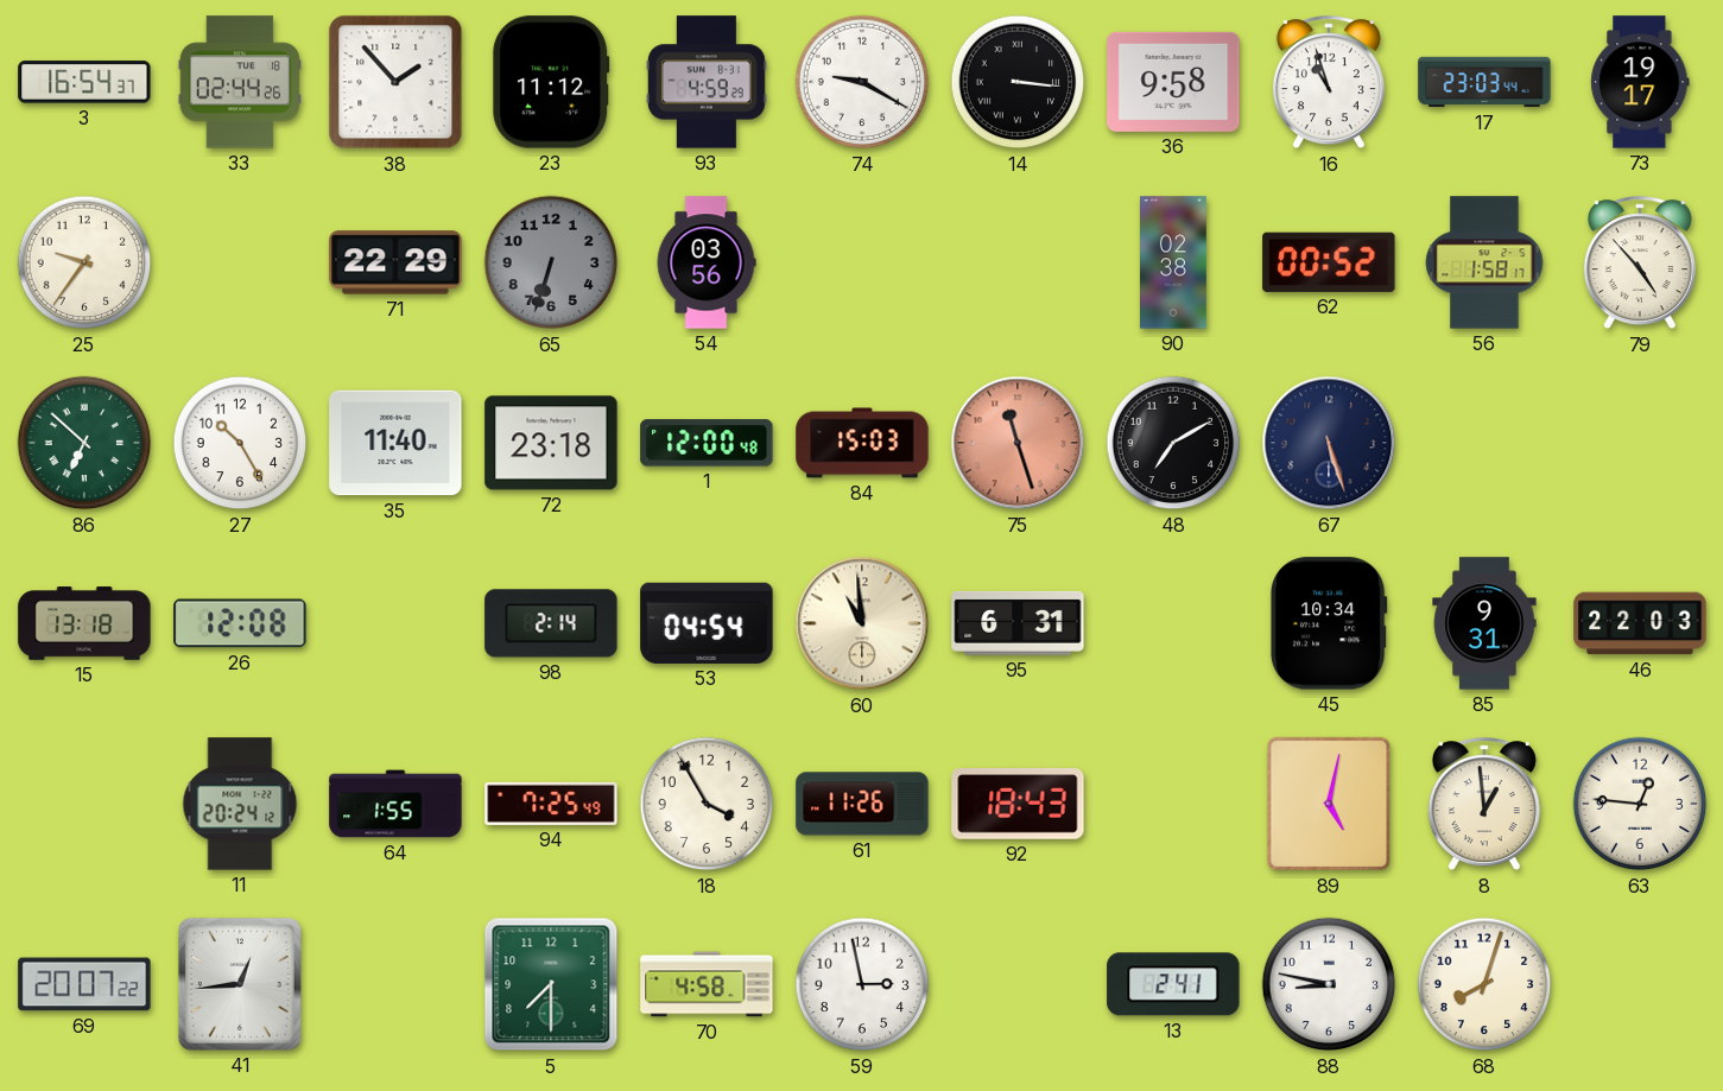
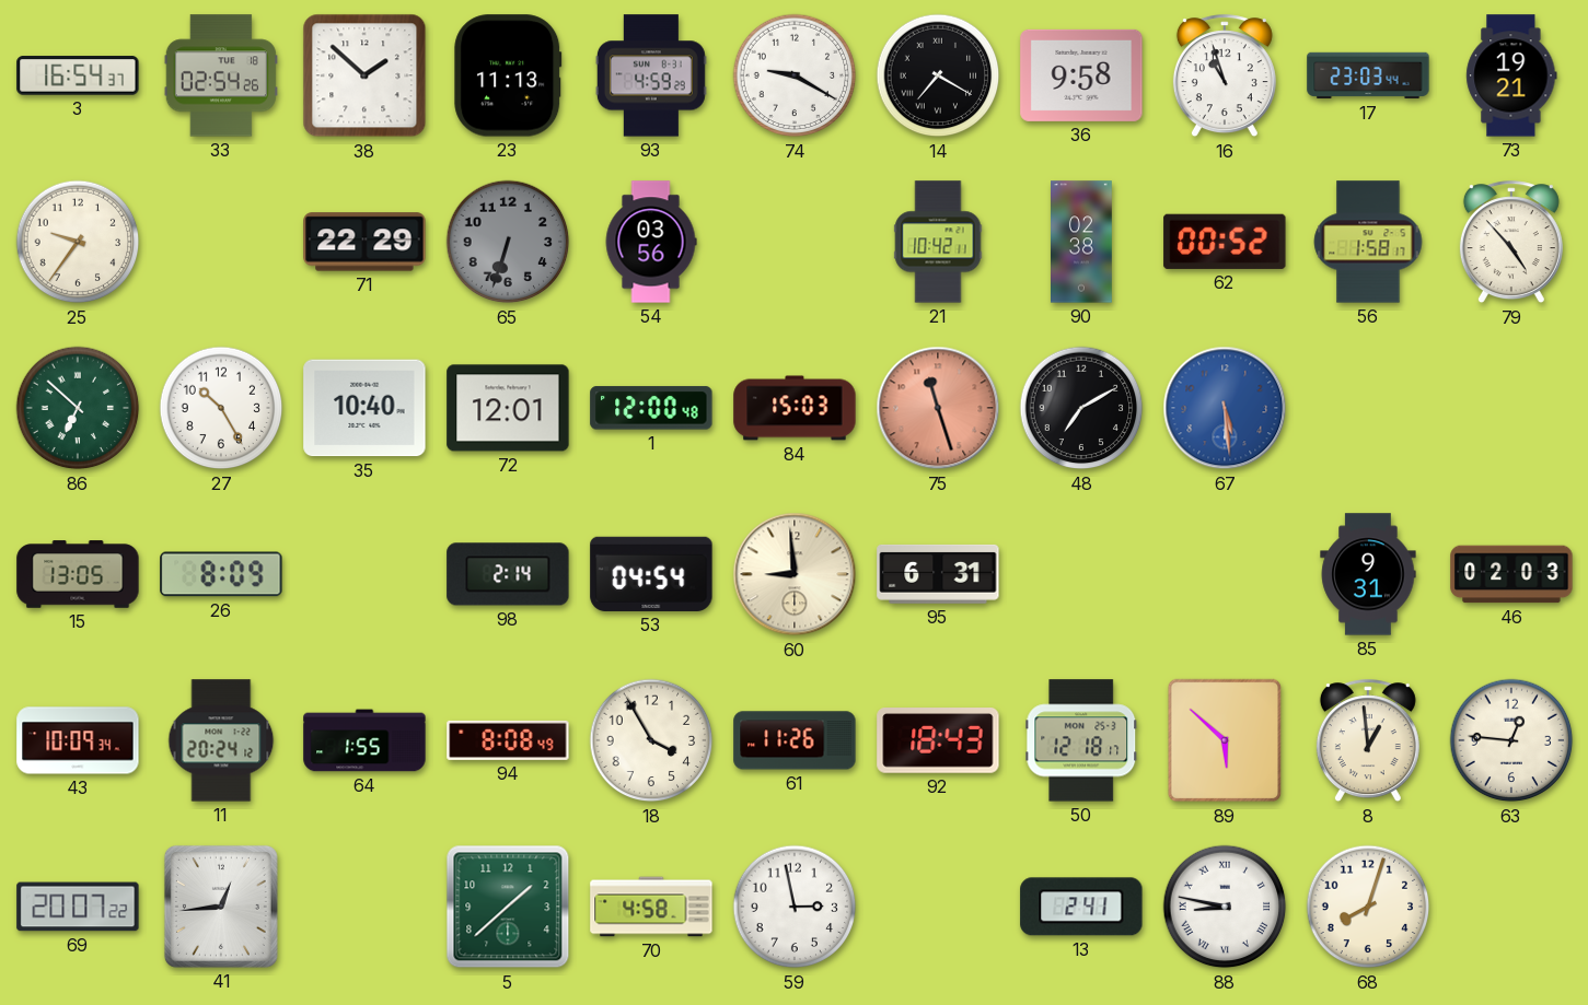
33: 02:44 -> 02:54
38: 1:53 -> 1:52
23: 11:12 -> 11:13
14: 3:16 -> 7:20
73: 19:17 -> 19:21
21: none -> 10:42
35: 11:40 -> 10:40
72: 23:18 -> 12:01
67: 5:27 -> 5:29
67 dial: navy -> blue
15: 13:18 -> 13:05
26: 12:08 -> 8:09
60: 10:59 -> 8:59
45: 10:34 -> none
46: 22:03 -> 02:03
43: none -> 10:09
94: 7:25 -> 8:08
50: none -> 12:18
89: 5:02 -> 5:52
5: 7:30 -> 1:38
88 numerals: Arabic -> Roman
